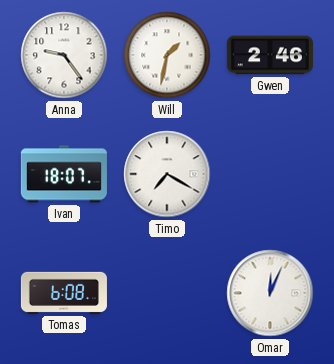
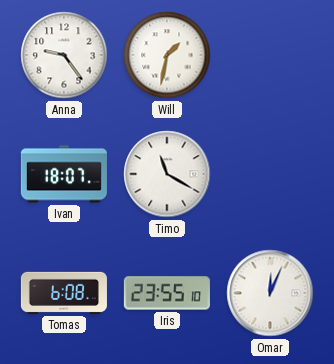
Gwen: 2:46 -> none
Timo: 7:20 -> 11:20
Iris: none -> 23:55
